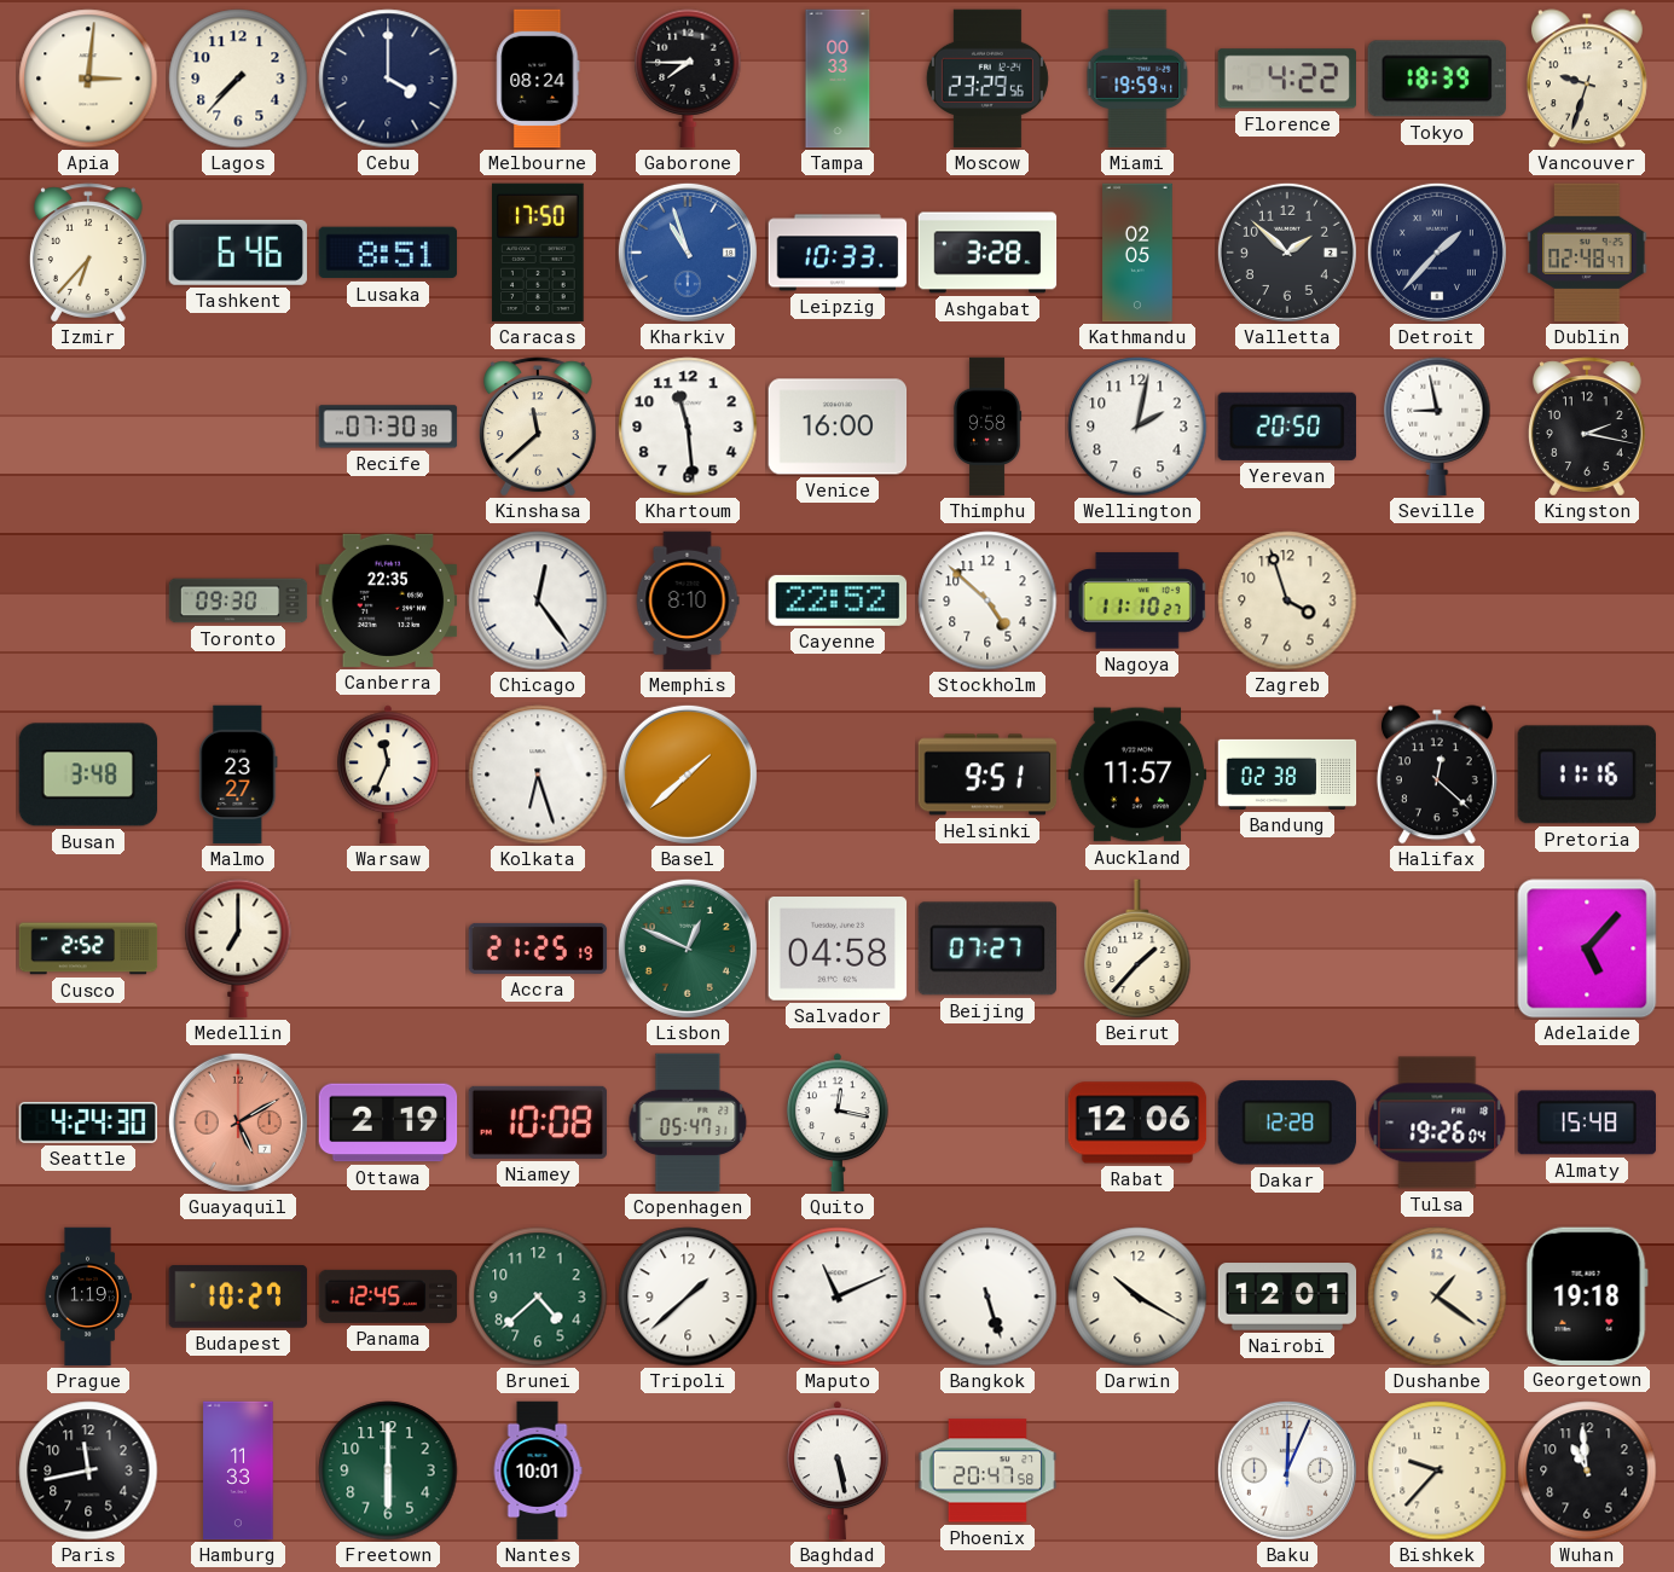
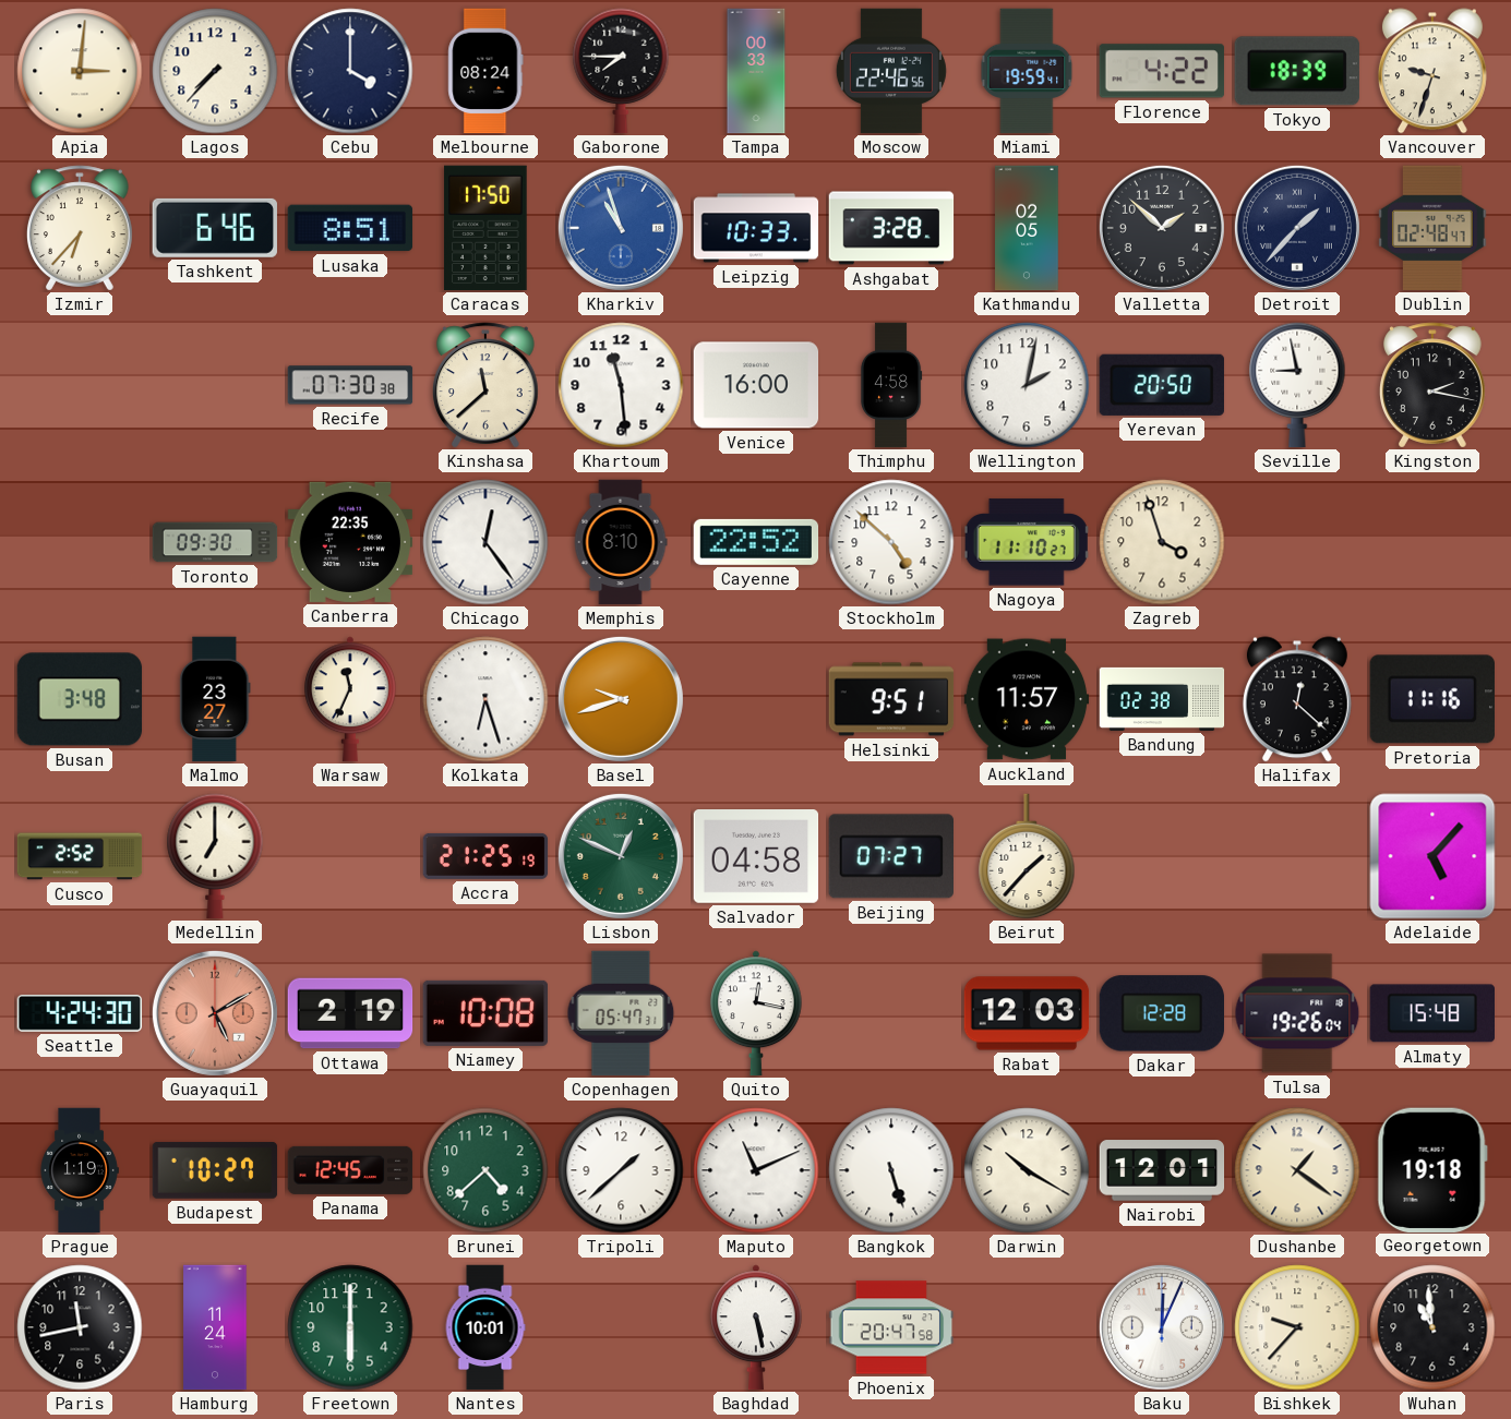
Moscow: 23:29 -> 22:46
Thimphu: 9:58 -> 4:58
Basel: 1:38 -> 9:42
Rabat: 12:06 -> 12:03
Hamburg: 11:33 -> 11:24
